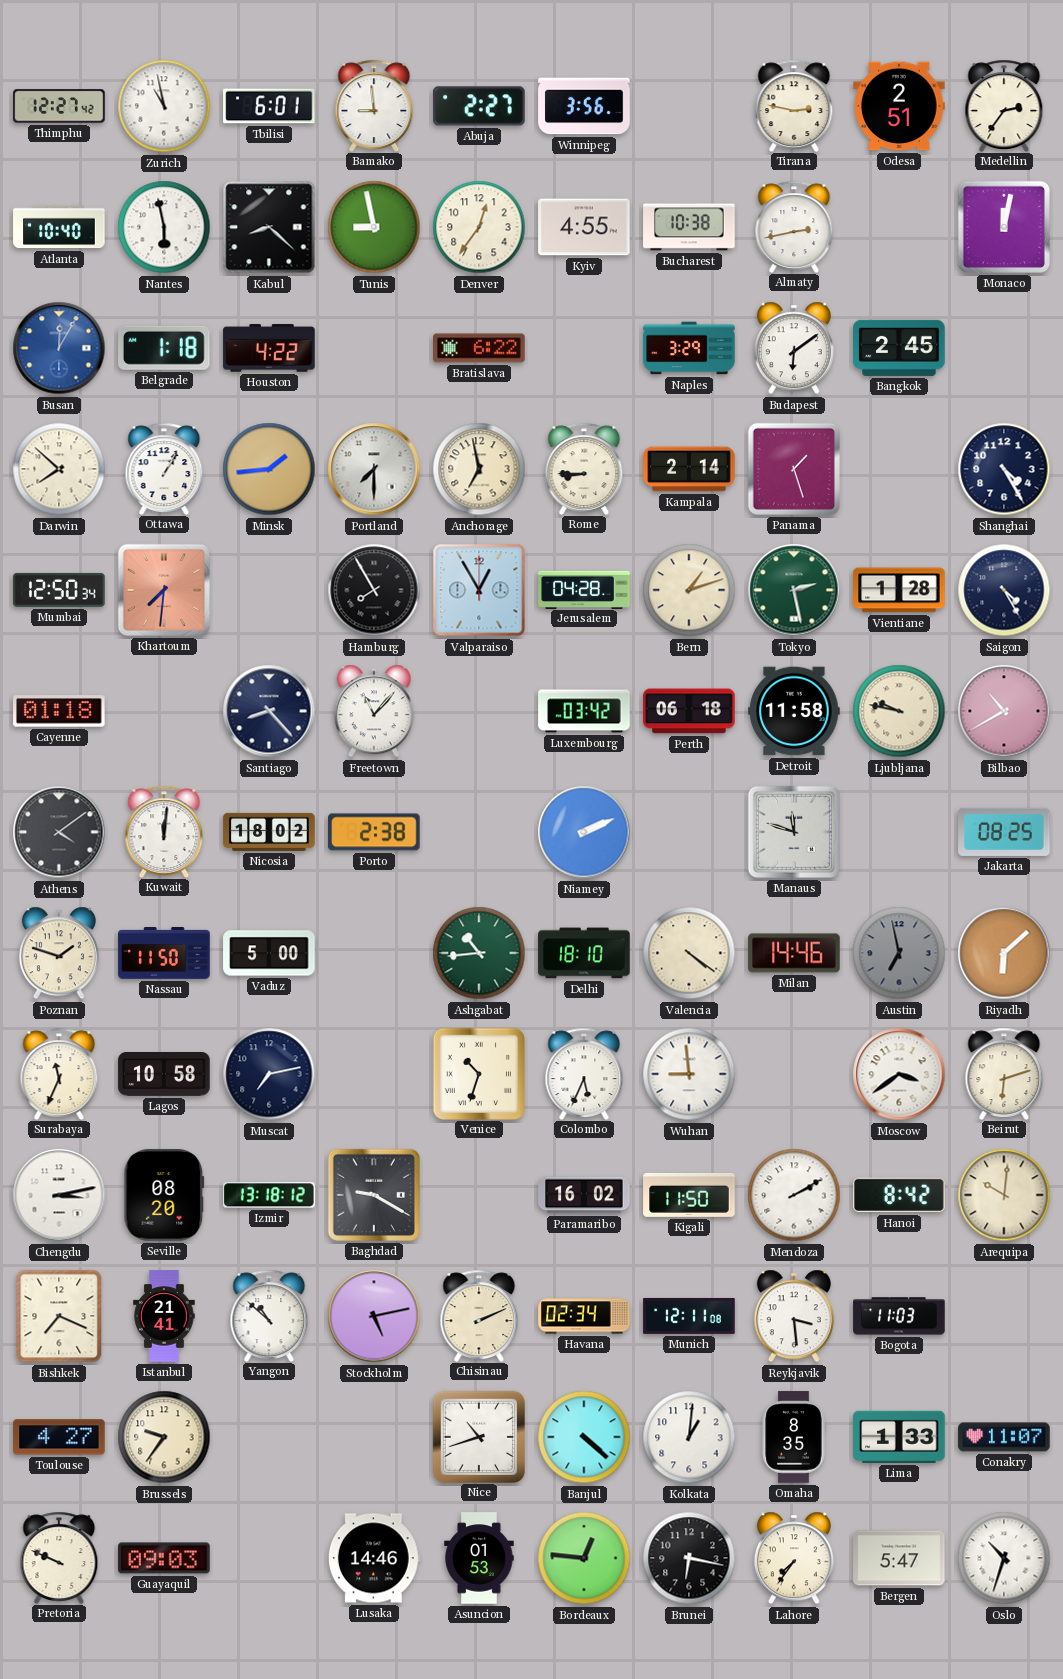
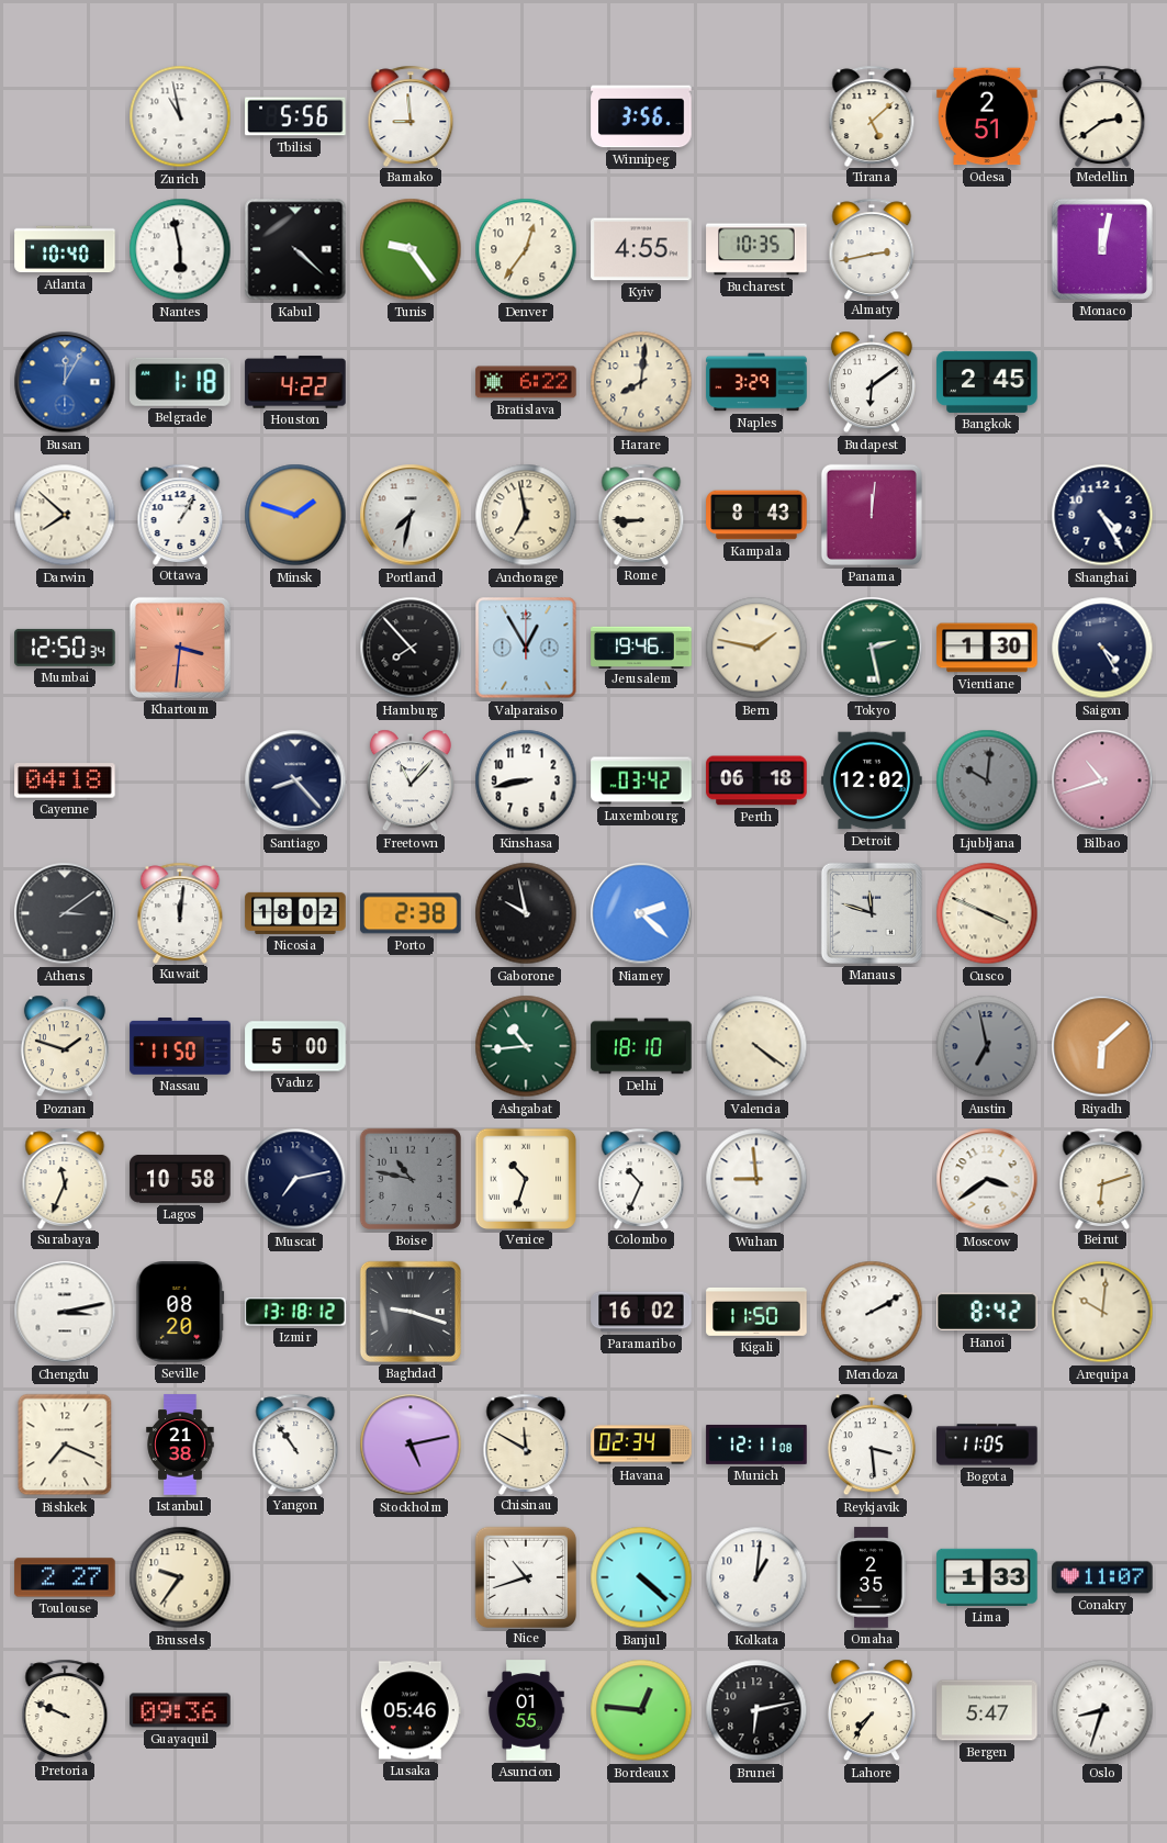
Thimphu: 12:27 -> none
Tbilisi: 6:01 -> 5:56
Abuja: 2:27 -> none
Tirana: 2:47 -> 5:08
Medellin: 2:36 -> 2:39
Kabul: 8:22 -> 4:22
Tunis: 8:58 -> 9:24
Bucharest: 10:38 -> 10:35
Harare: none -> 8:01
Minsk: 1:44 -> 1:48
Portland: 7:30 -> 7:32
Kampala: 2:14 -> 8:43
Panama: 1:27 -> 12:01
Khartoum: 7:31 -> 3:31
Hamburg: 7:55 -> 7:53
Jerusalem: 04:28 -> 19:46
Bern: 1:12 -> 1:47
Vientiane: 1:28 -> 1:30
Cayenne: 01:18 -> 04:18
Kinshasa: none -> 8:43
Detroit: 11:58 -> 12:02
Ljubljana: 9:47 -> 10:01
Ljubljana dial: cream -> grey
Bilbao: 10:40 -> 10:42
Athens: 4:09 -> 3:09
Gaborone: none -> 9:58
Niamey: 2:11 -> 2:22
Cusco: none -> 3:49
Jakarta: 08:25 -> none
Milan: 14:46 -> none
Boise: none -> 10:47
Colombo: 5:34 -> 10:34
Baghdad: 9:20 -> 9:18
Istanbul: 21:41 -> 21:38
Yangon: 10:52 -> 10:54
Chisinau: 2:11 -> 11:50
Bogota: 11:03 -> 11:05
Toulouse: 4:27 -> 2:27
Omaha: 8:35 -> 2:35
Guayaquil: 09:03 -> 09:36
Lusaka: 14:46 -> 05:46
Asuncion: 01:53 -> 01:55
Brunei: 6:17 -> 6:13
Oslo: 10:33 -> 8:33
